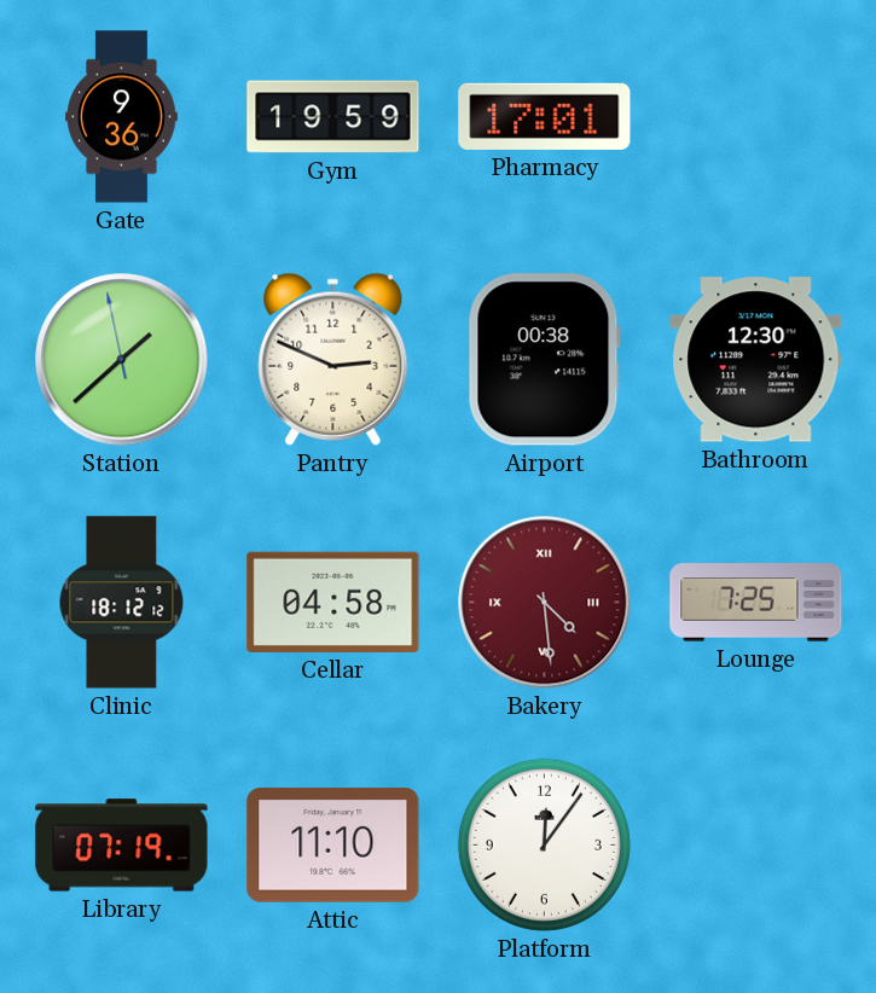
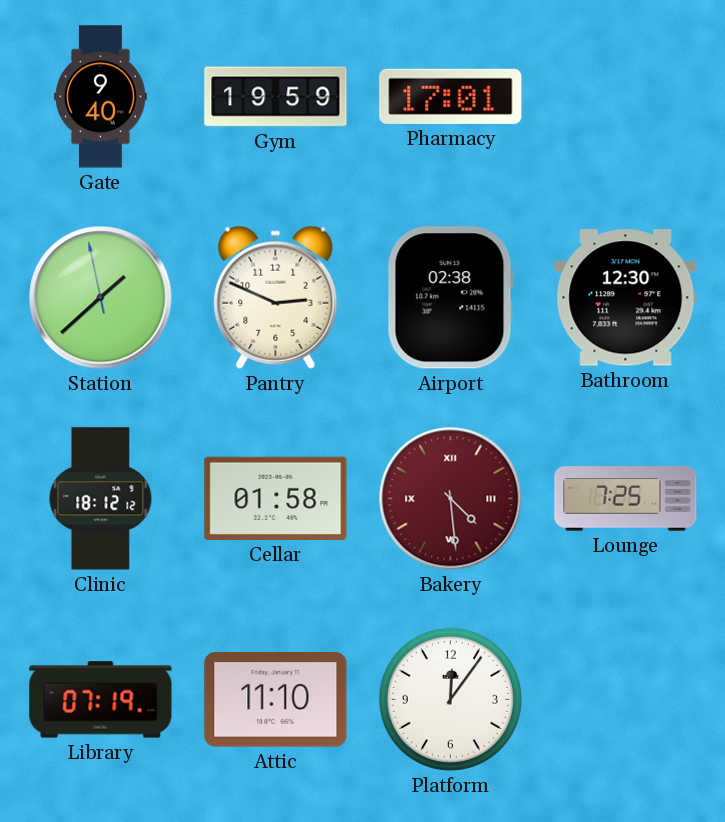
Gate: 9:36 -> 9:40
Airport: 00:38 -> 02:38
Cellar: 04:58 -> 01:58
